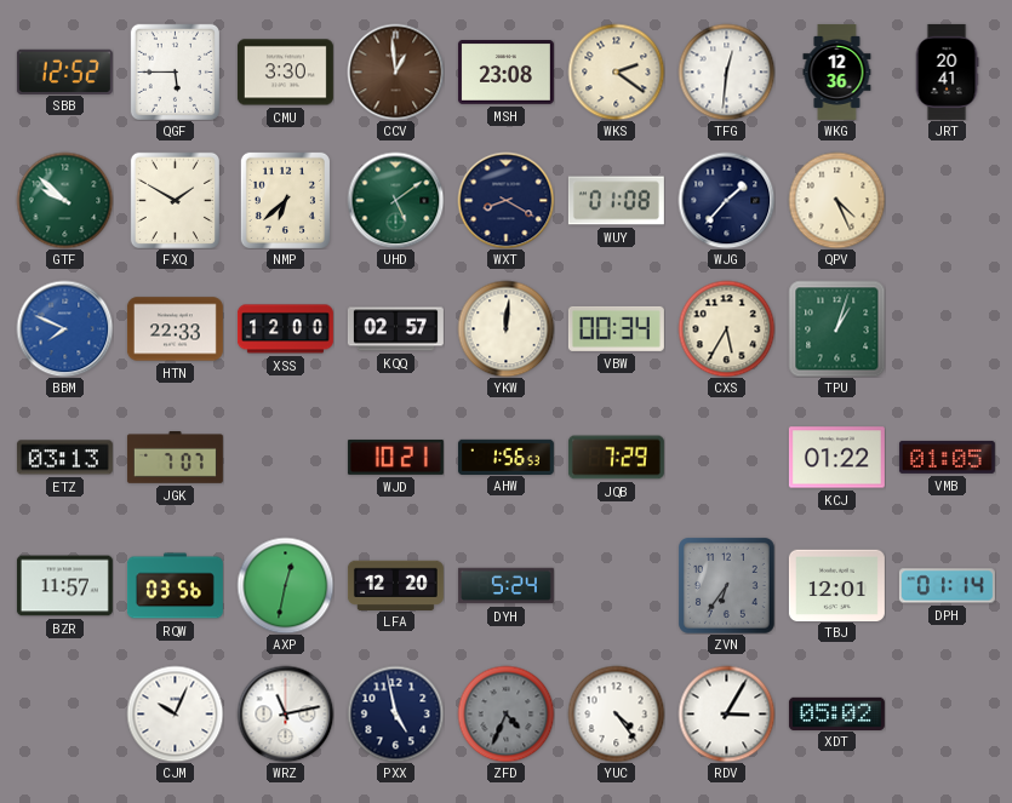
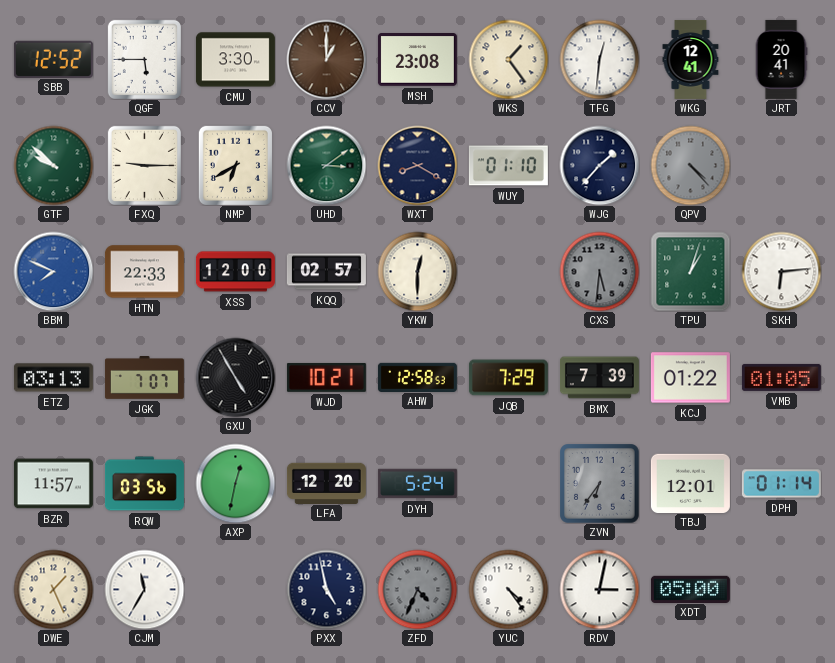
CCV: 12:59 -> 1:00
WKS: 2:21 -> 1:24
WKG: 12:36 -> 12:41
FXQ: 1:50 -> 9:15
NMP: 6:38 -> 6:40
UHD: 5:09 -> 3:09
WUY: 01:08 -> 01:10
QPV: 4:26 -> 4:23
QPV dial: cream -> grey
YKW: 12:01 -> 12:30
VBW: 00:34 -> none
CXS: 5:35 -> 5:31
CXS dial: cream -> grey
SKH: none -> 6:14
GXU: none -> 4:55
AHW: 1:56 -> 12:58
BMX: none -> 7:39
DWE: none -> 1:26
CJM: 10:04 -> 11:35
WRZ: 11:13 -> none
RDV: 3:05 -> 3:02
XDT: 05:02 -> 05:00
